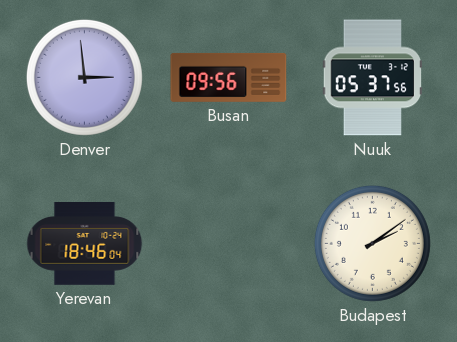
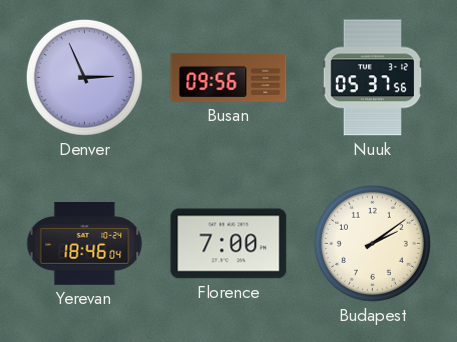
Denver: 2:59 -> 2:56
Florence: none -> 7:00
